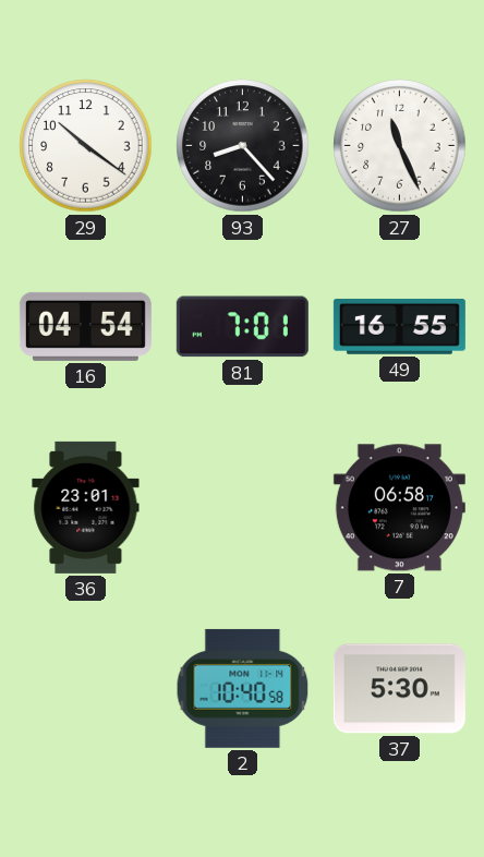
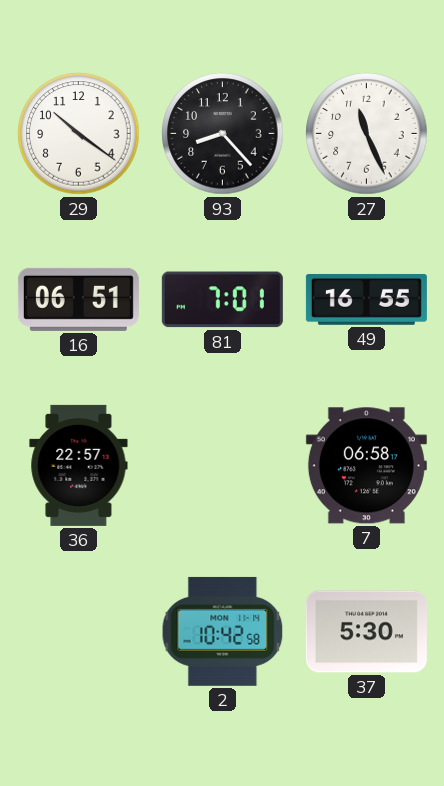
16: 04:54 -> 06:51
36: 23:01 -> 22:57
2: 10:40 -> 10:42
